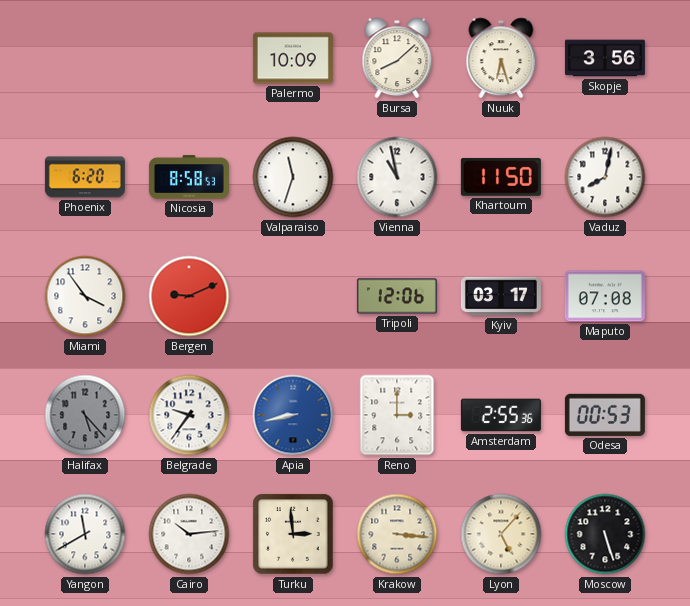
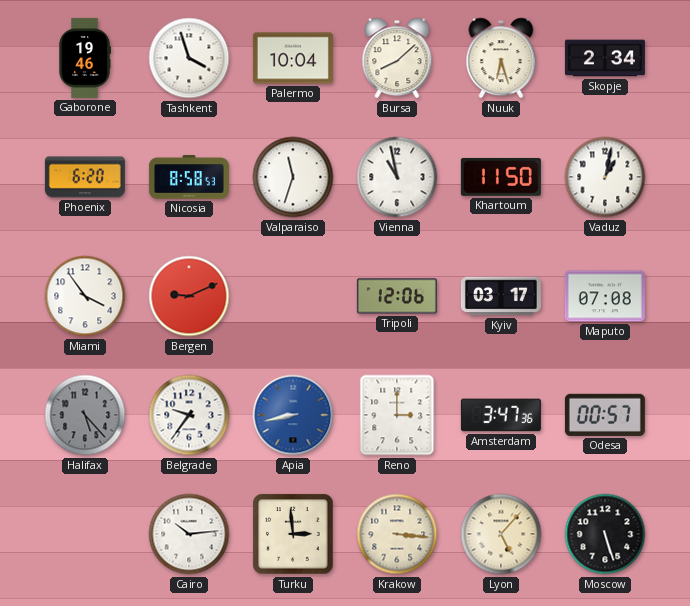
Gaborone: none -> 19:46
Tashkent: none -> 3:57
Palermo: 10:09 -> 10:04
Skopje: 3:56 -> 2:34
Vaduz: 8:02 -> 1:02
Amsterdam: 2:55 -> 3:47
Odesa: 00:53 -> 00:57
Yangon: 11:40 -> none
